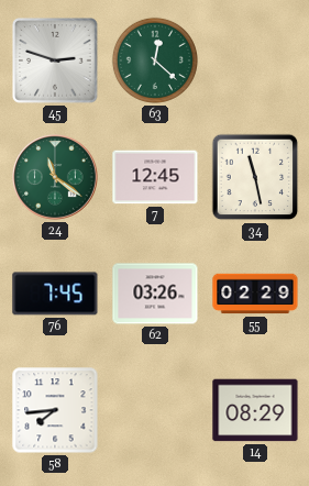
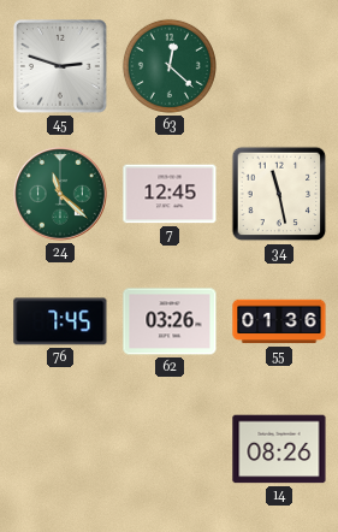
24: 11:21 -> 11:22
55: 02:29 -> 01:36
58: 7:44 -> none
14: 08:29 -> 08:26
